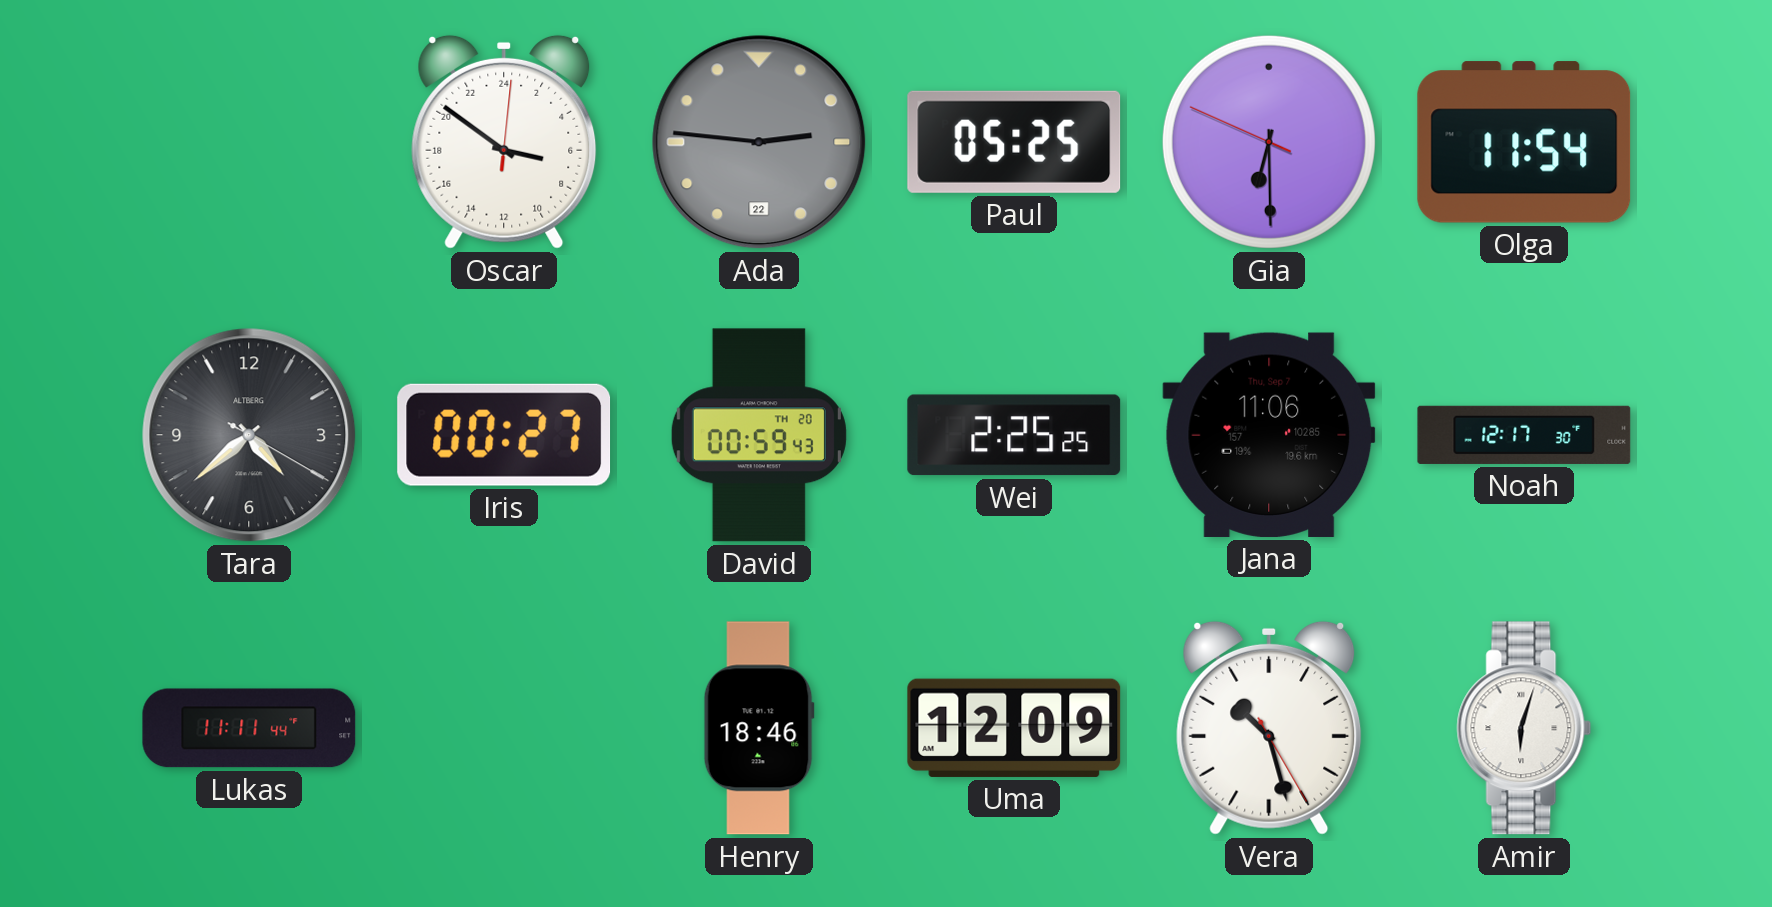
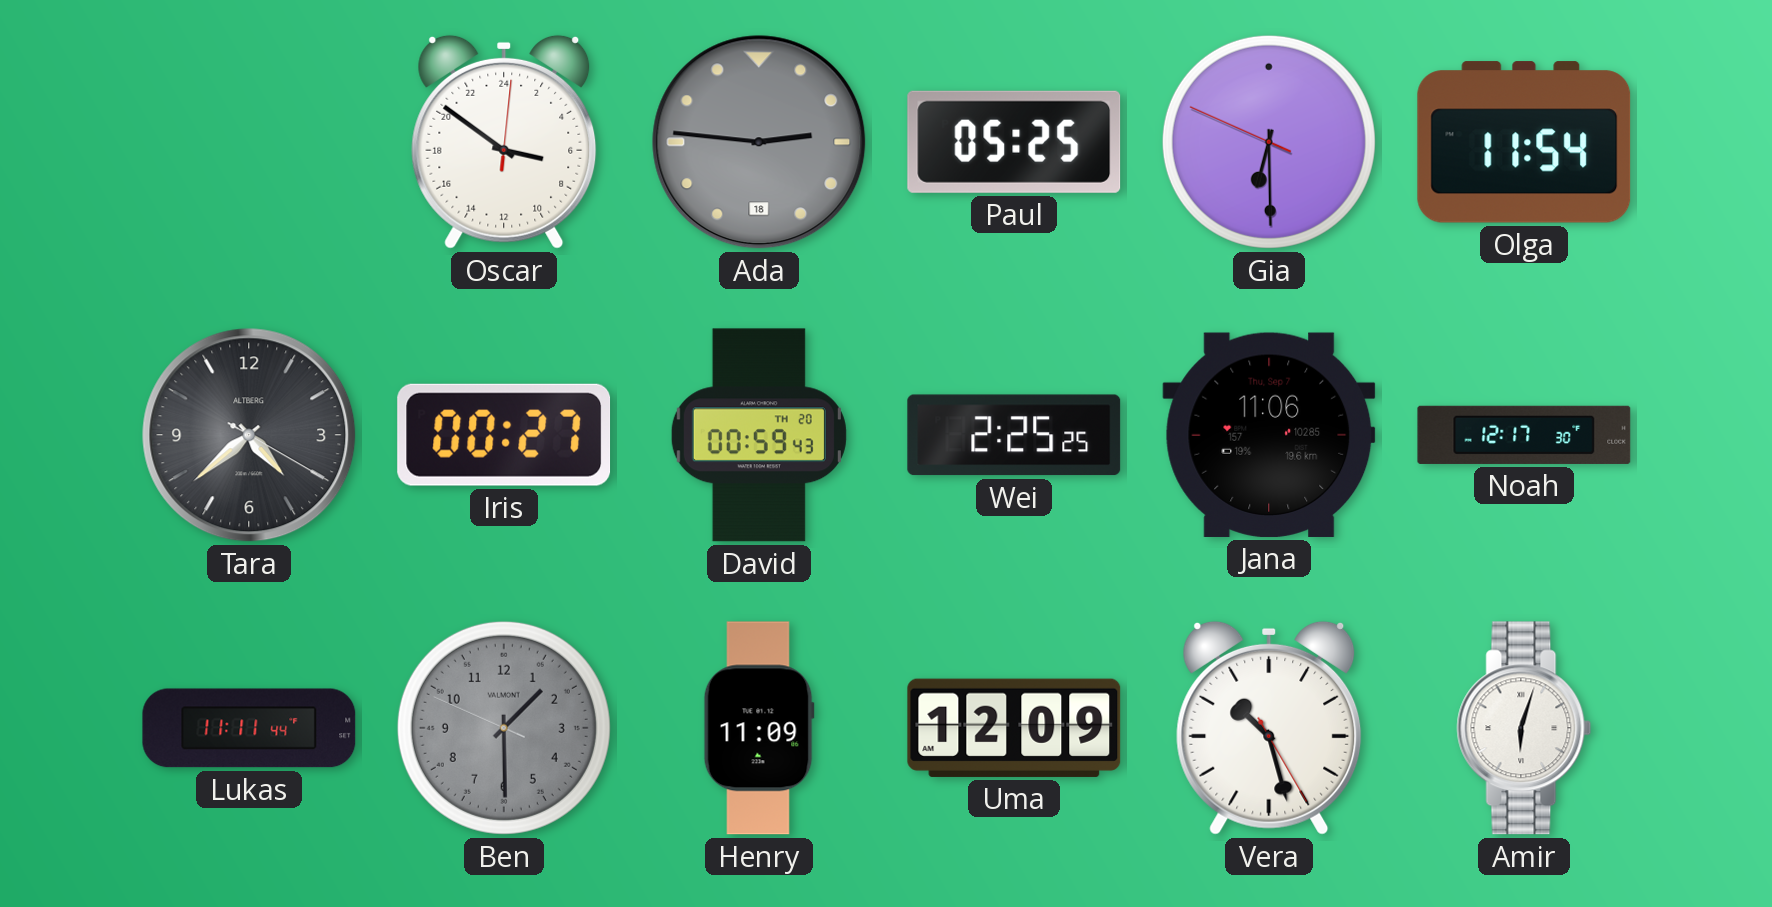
Ada date: 22 -> 18
Ben: none -> 1:29
Henry: 18:46 -> 11:09
